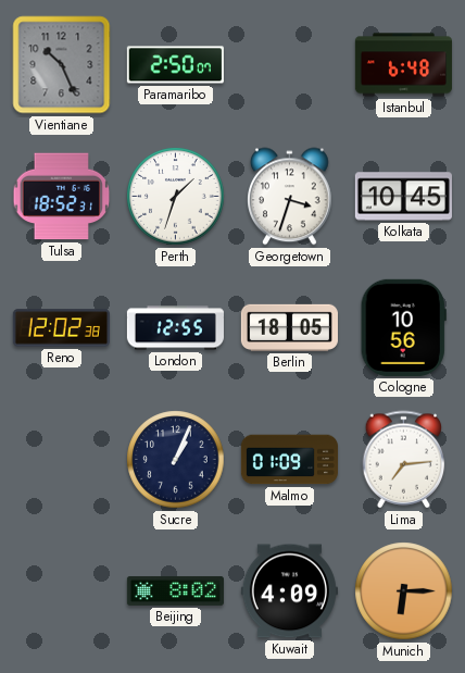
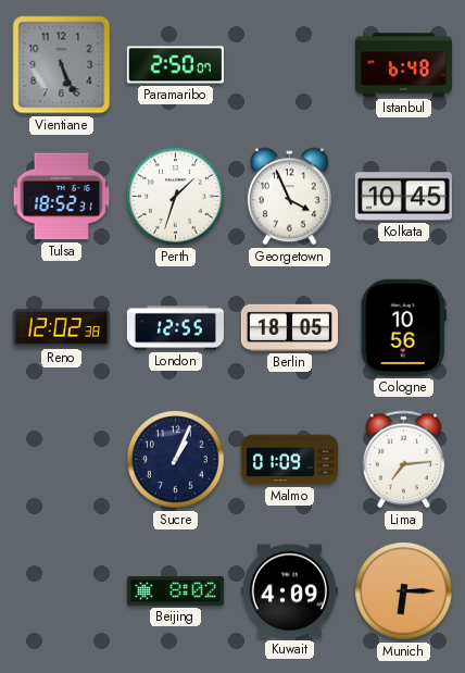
Vientiane: 10:26 -> 5:26
Georgetown: 3:33 -> 3:56
